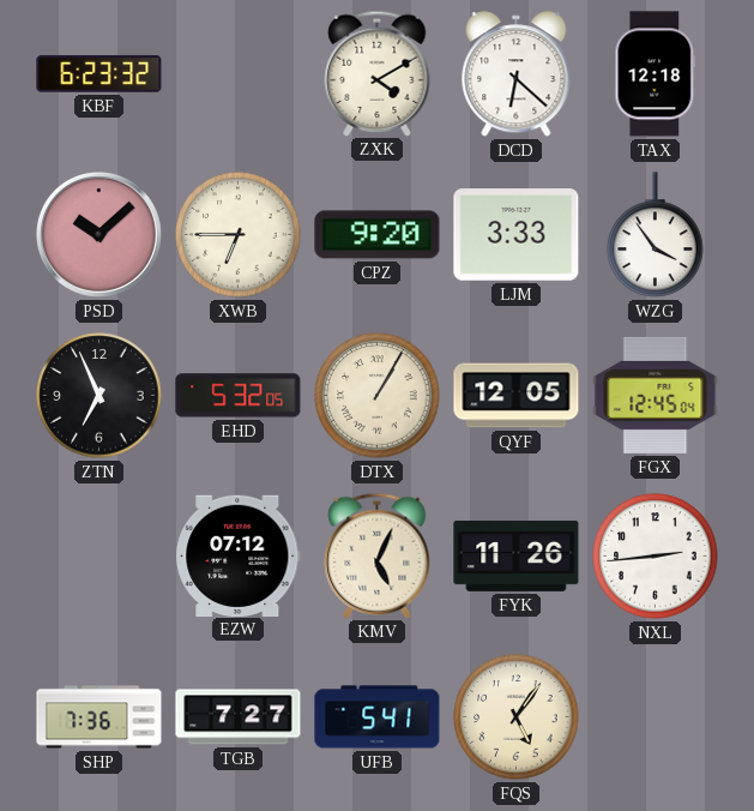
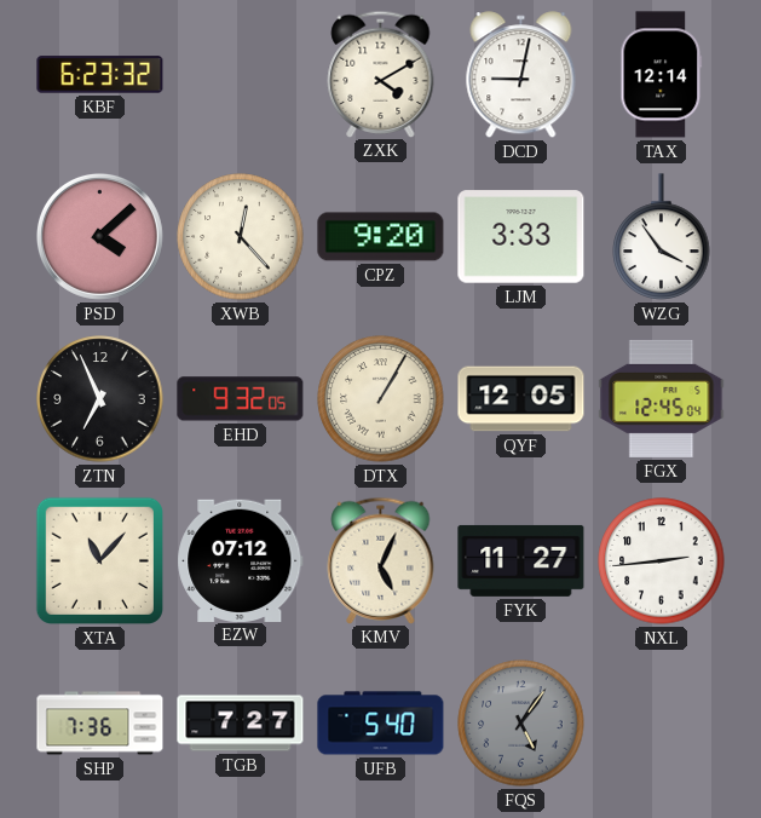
DCD: 6:22 -> 9:02
TAX: 12:18 -> 12:14
PSD: 10:08 -> 4:08
XWB: 6:45 -> 12:23
EHD: 5:32 -> 9:32
XTA: none -> 11:07
FYK: 11:26 -> 11:27
UFB: 5:41 -> 5:40
FQS dial: cream -> grey
